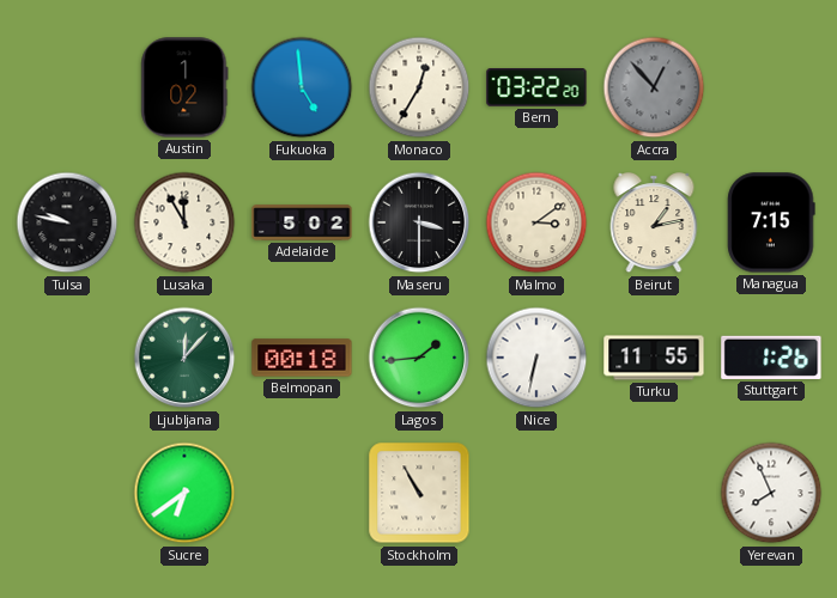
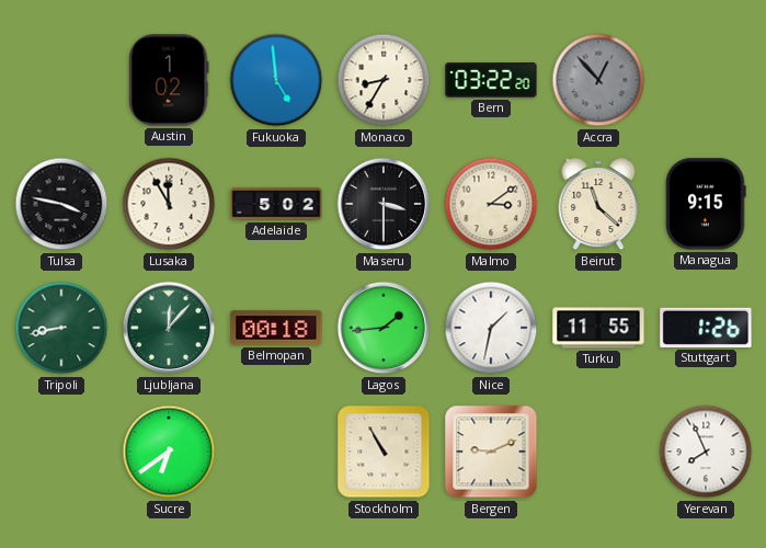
Monaco: 12:35 -> 8:35
Tulsa: 9:47 -> 3:47
Beirut: 1:13 -> 11:22
Managua: 7:15 -> 9:15
Tripoli: none -> 8:43
Nice: 6:32 -> 1:32
Bergen: none -> 9:11
